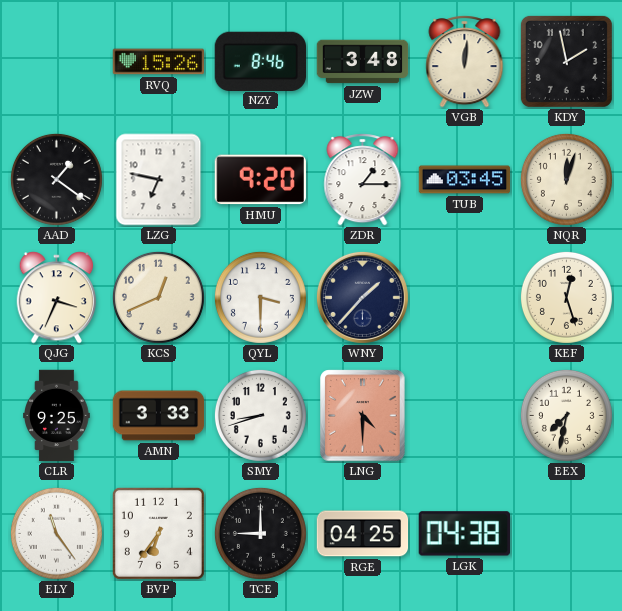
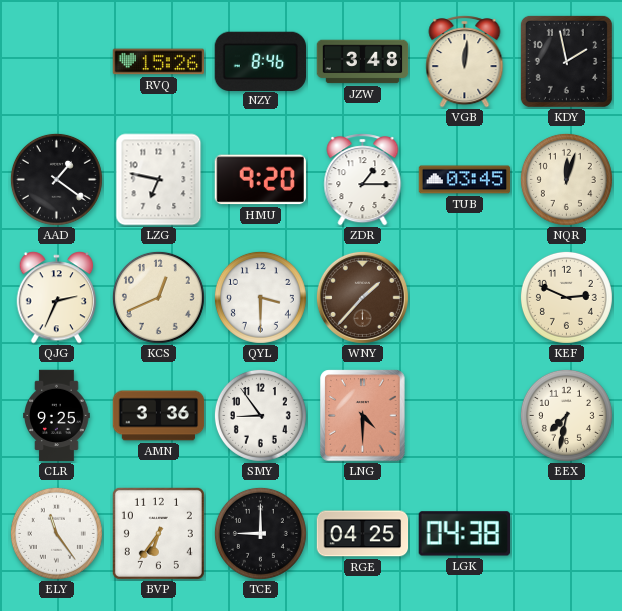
QJG: 3:34 -> 2:34
WNY dial: navy -> brown
KEF: 12:27 -> 2:49
AMN: 3:33 -> 3:36
SMY: 8:42 -> 8:54
